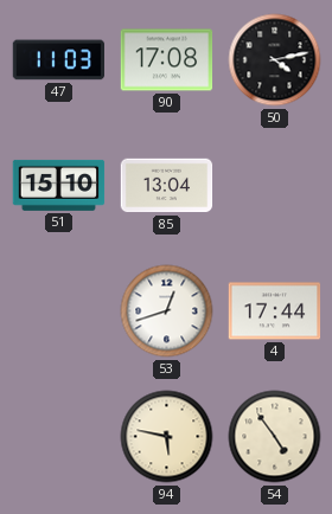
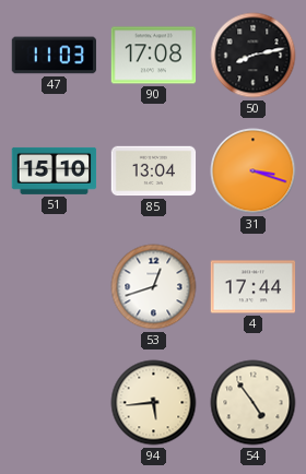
50: 4:13 -> 8:13
31: none -> 3:18
94: 5:47 -> 5:44
